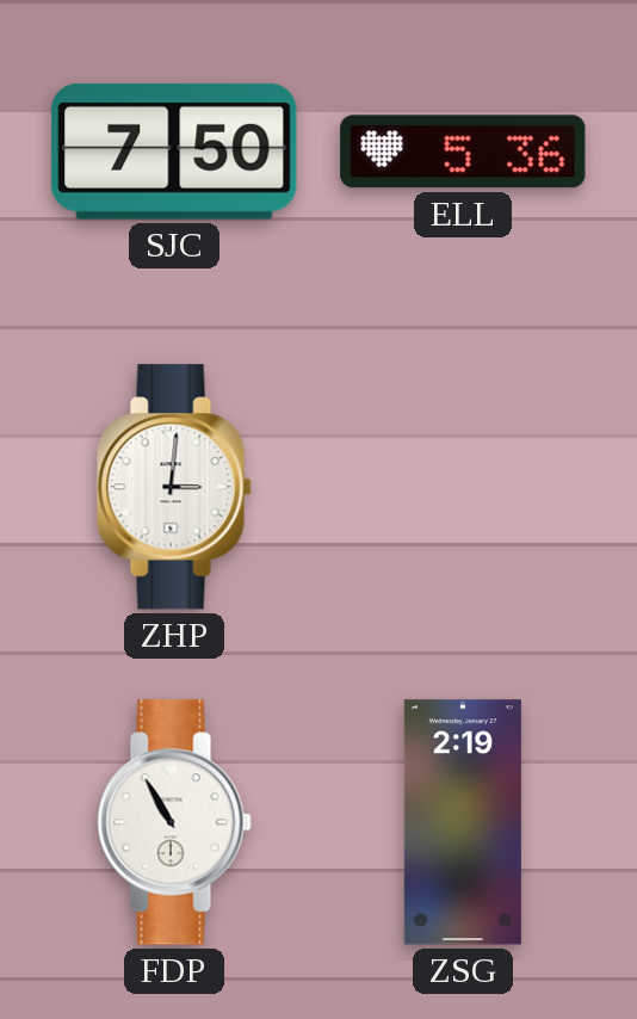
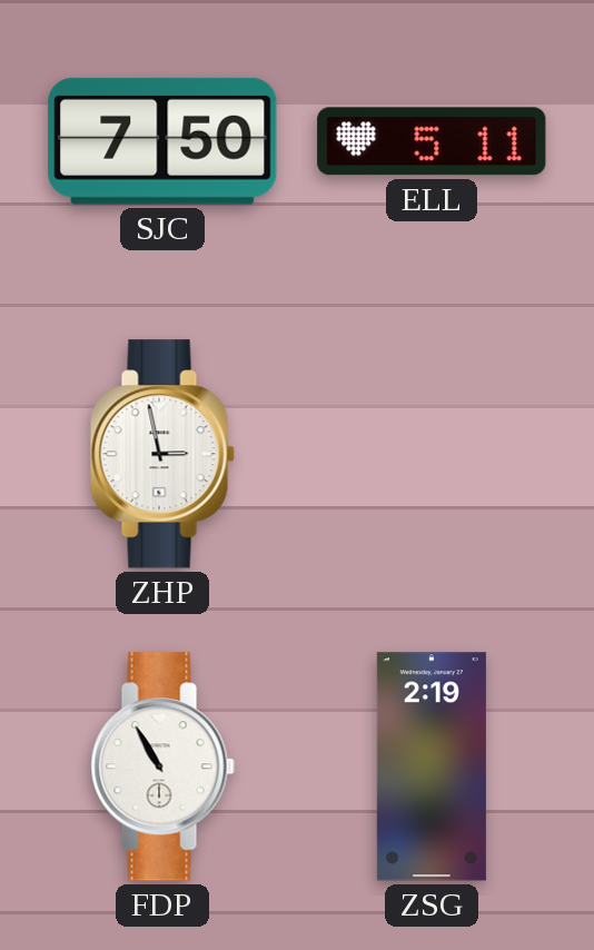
ELL: 5:36 -> 5:11
ZHP: 3:01 -> 2:58
